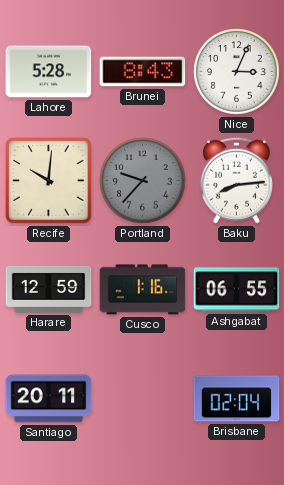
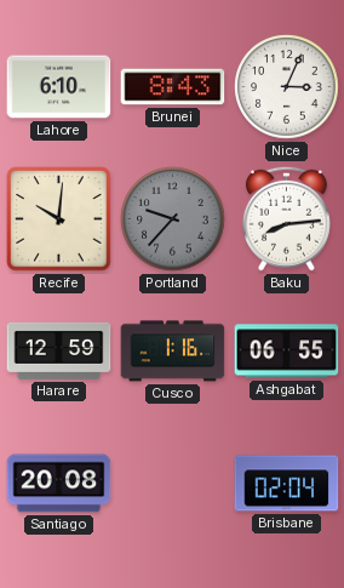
Lahore: 5:28 -> 6:10
Santiago: 20:11 -> 20:08
